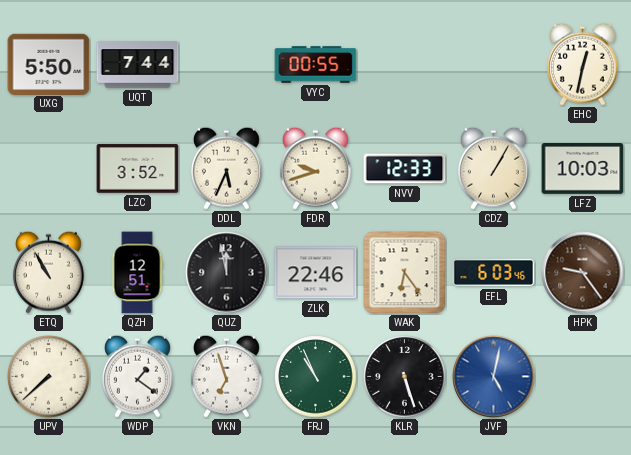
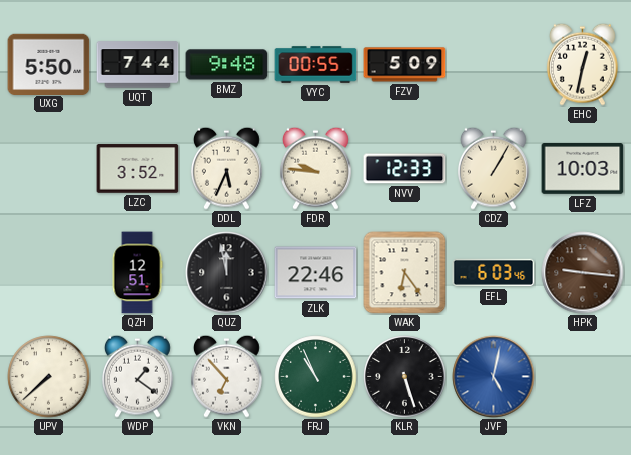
BMZ: none -> 9:48
FZV: none -> 5:09
FDR: 9:42 -> 9:46
ETQ: 10:55 -> none
HPK: 9:24 -> 9:16
VKN: 6:57 -> 6:53
